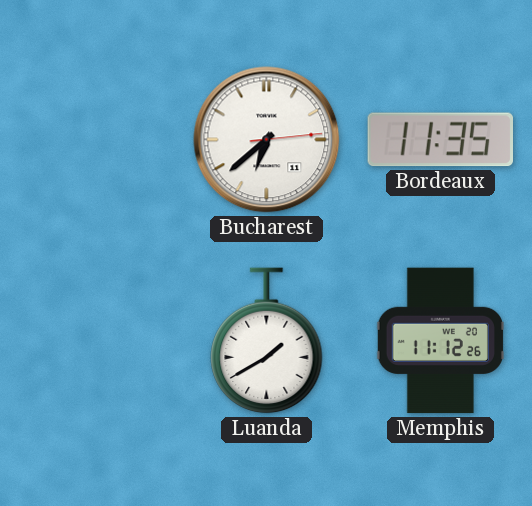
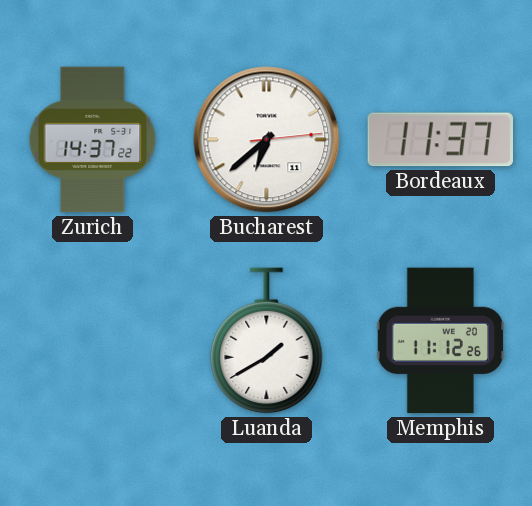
Zurich: none -> 14:37
Bordeaux: 11:35 -> 11:37
